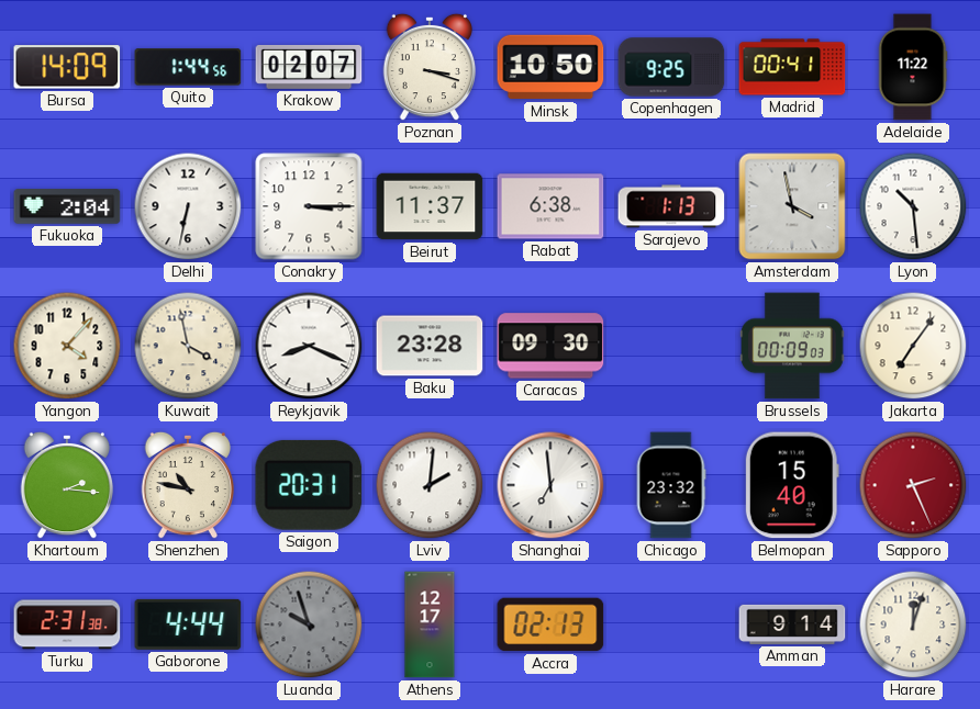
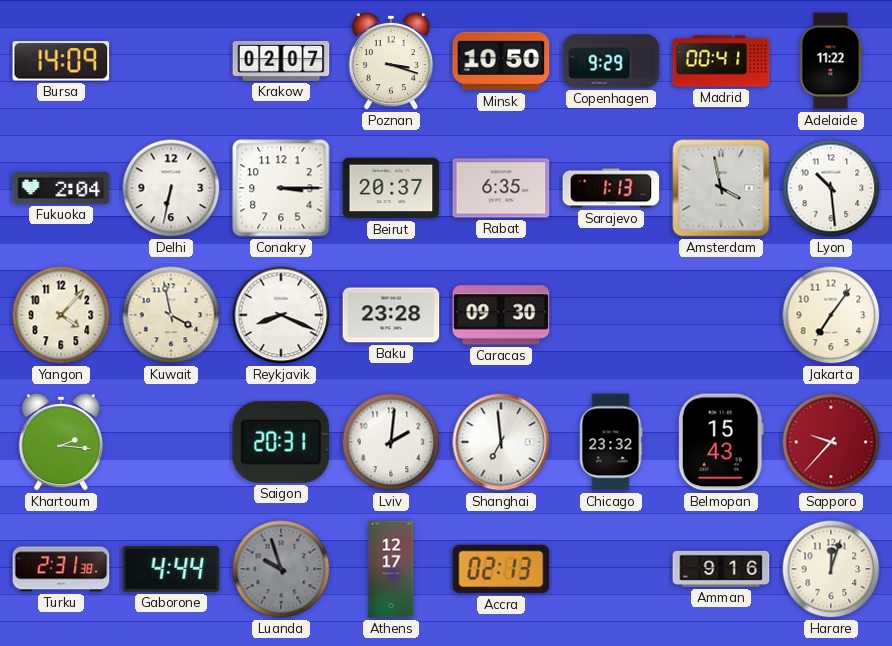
Quito: 1:44 -> none
Copenhagen: 9:25 -> 9:29
Beirut: 11:37 -> 20:37
Rabat: 6:38 -> 6:35
Brussels: 00:09 -> none
Shenzhen: 10:47 -> none
Belmopan: 15:40 -> 15:43
Sapporo: 2:26 -> 9:37
Amman: 9:14 -> 9:16
